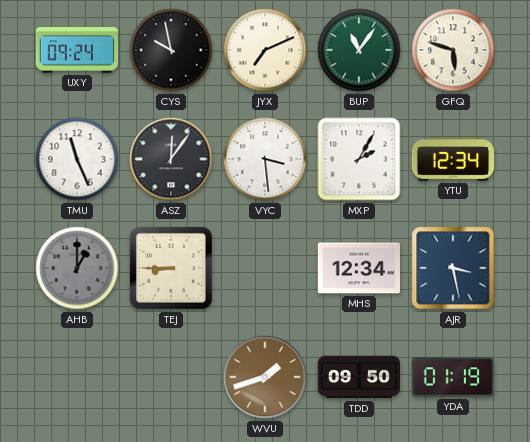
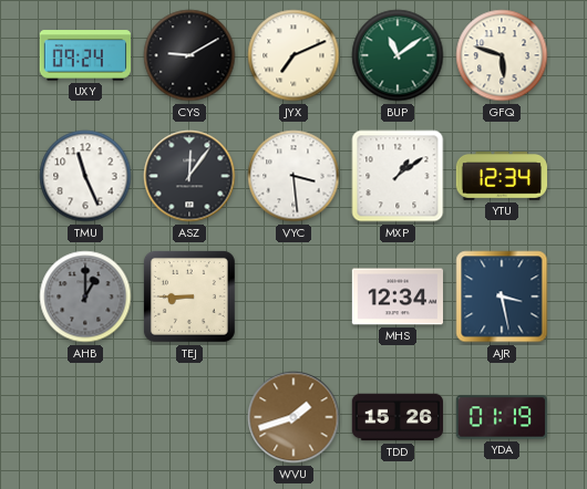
CYS: 9:58 -> 9:10
BUP: 11:06 -> 11:09
MXP: 2:05 -> 1:09
TDD: 09:50 -> 15:26
